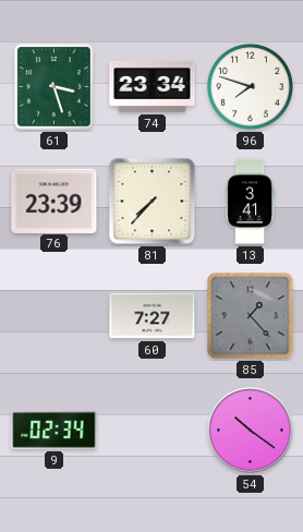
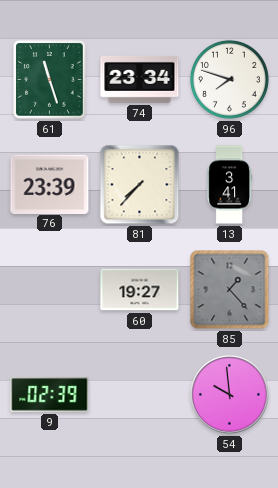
61: 3:27 -> 11:27
60: 7:27 -> 19:27
9: 02:34 -> 02:39
54: 10:21 -> 9:59
